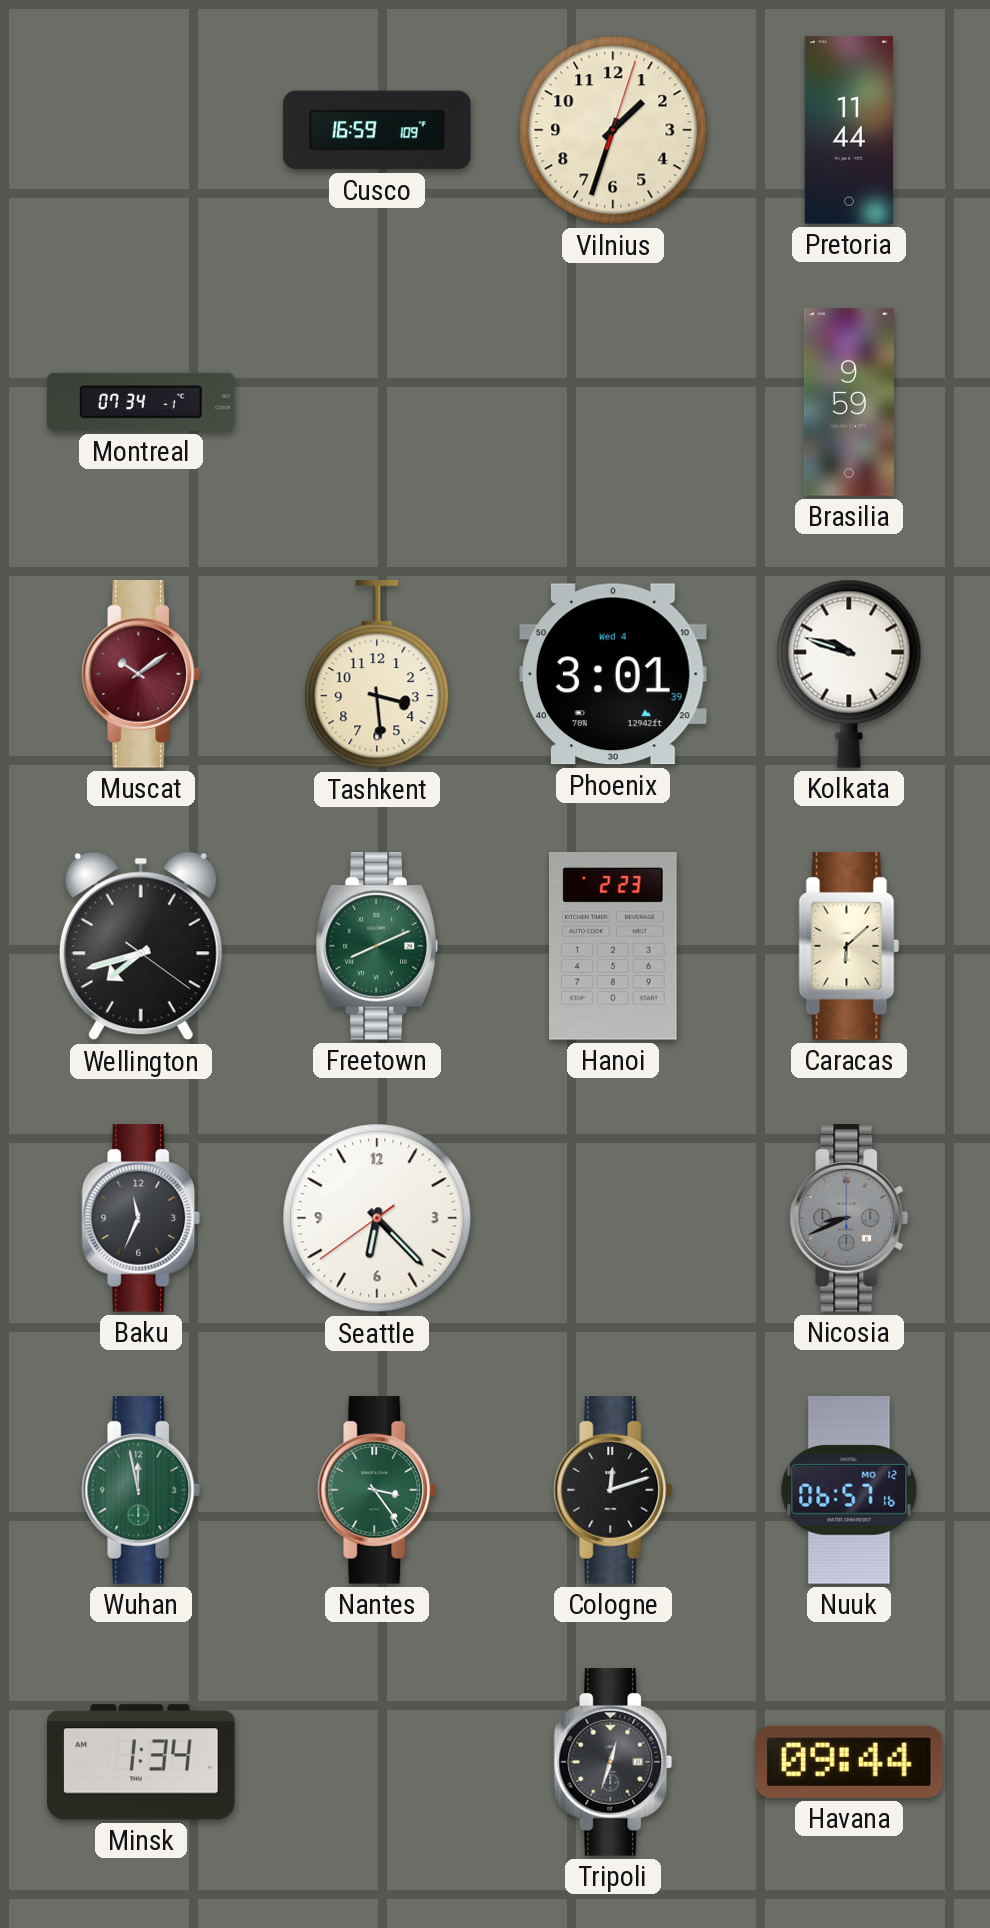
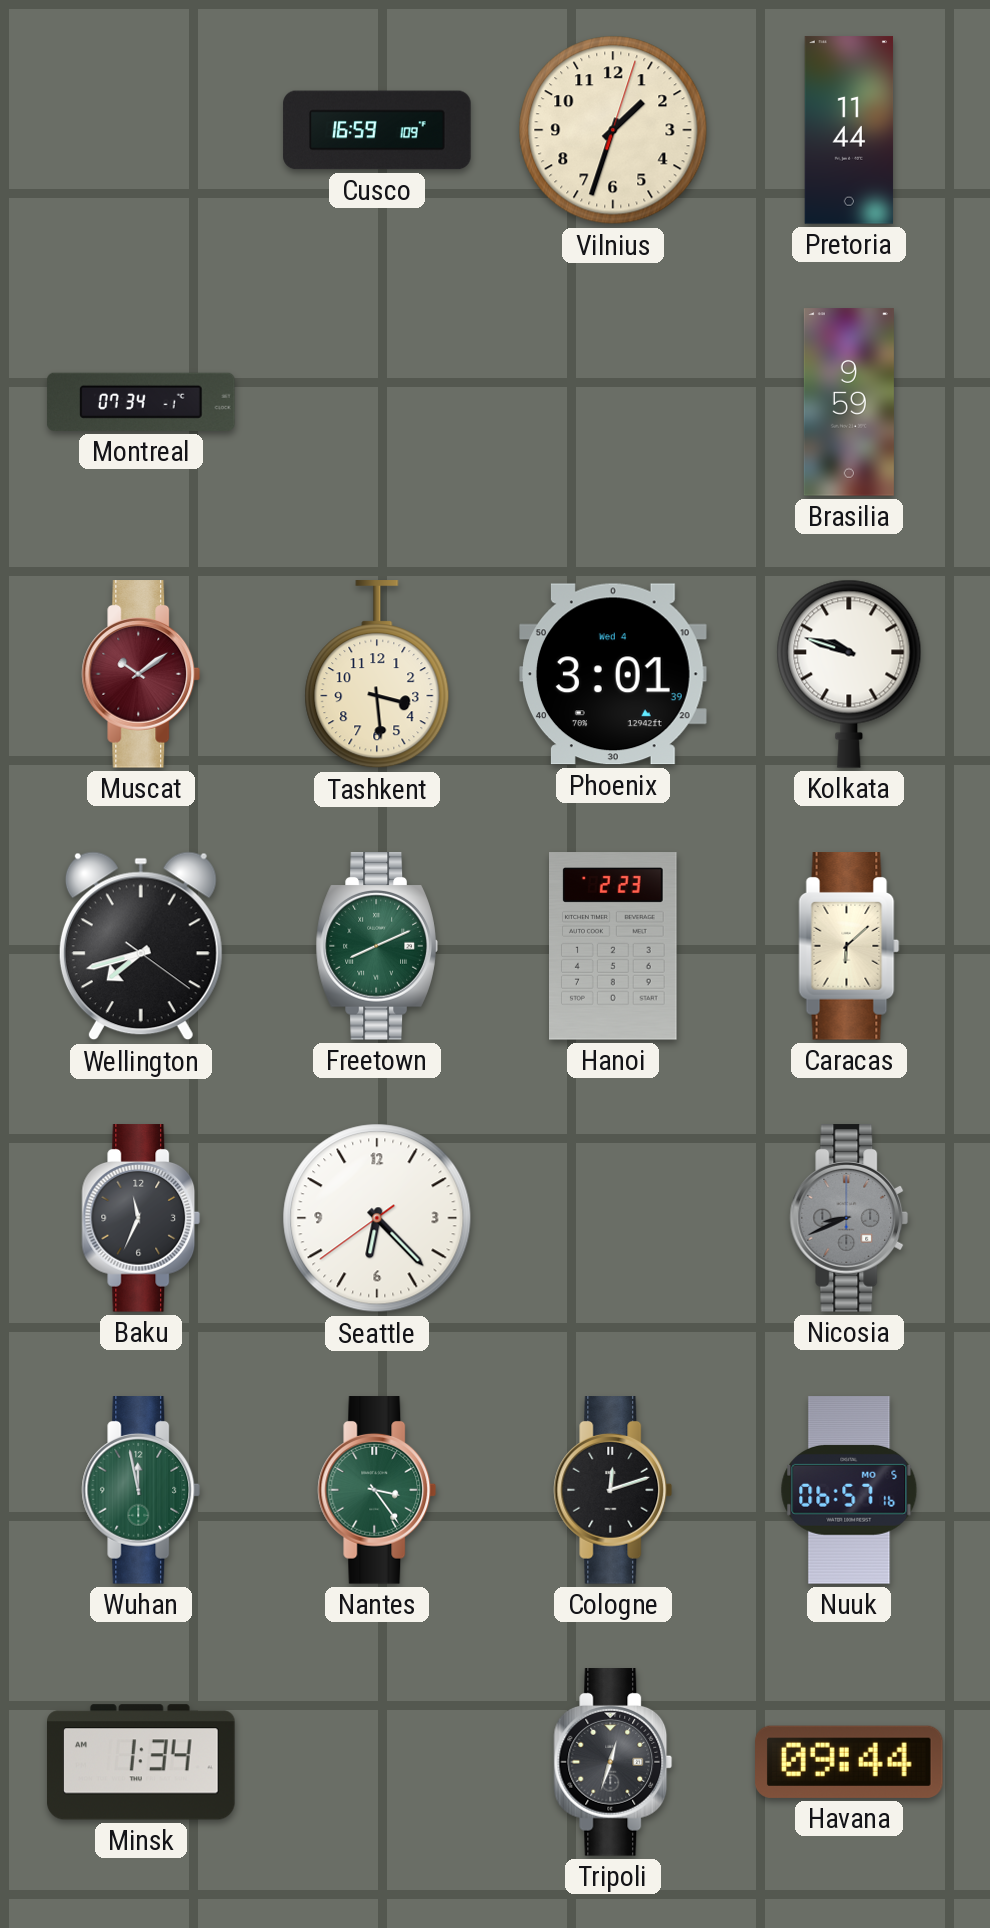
Nuuk date: MO 12 -> MO 5
